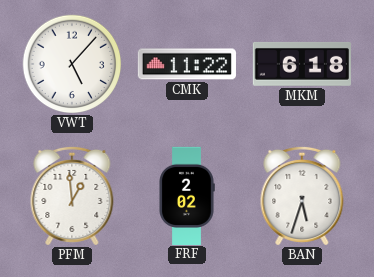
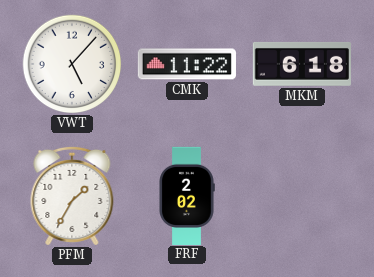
PFM: 12:59 -> 1:35
BAN: 5:33 -> none
